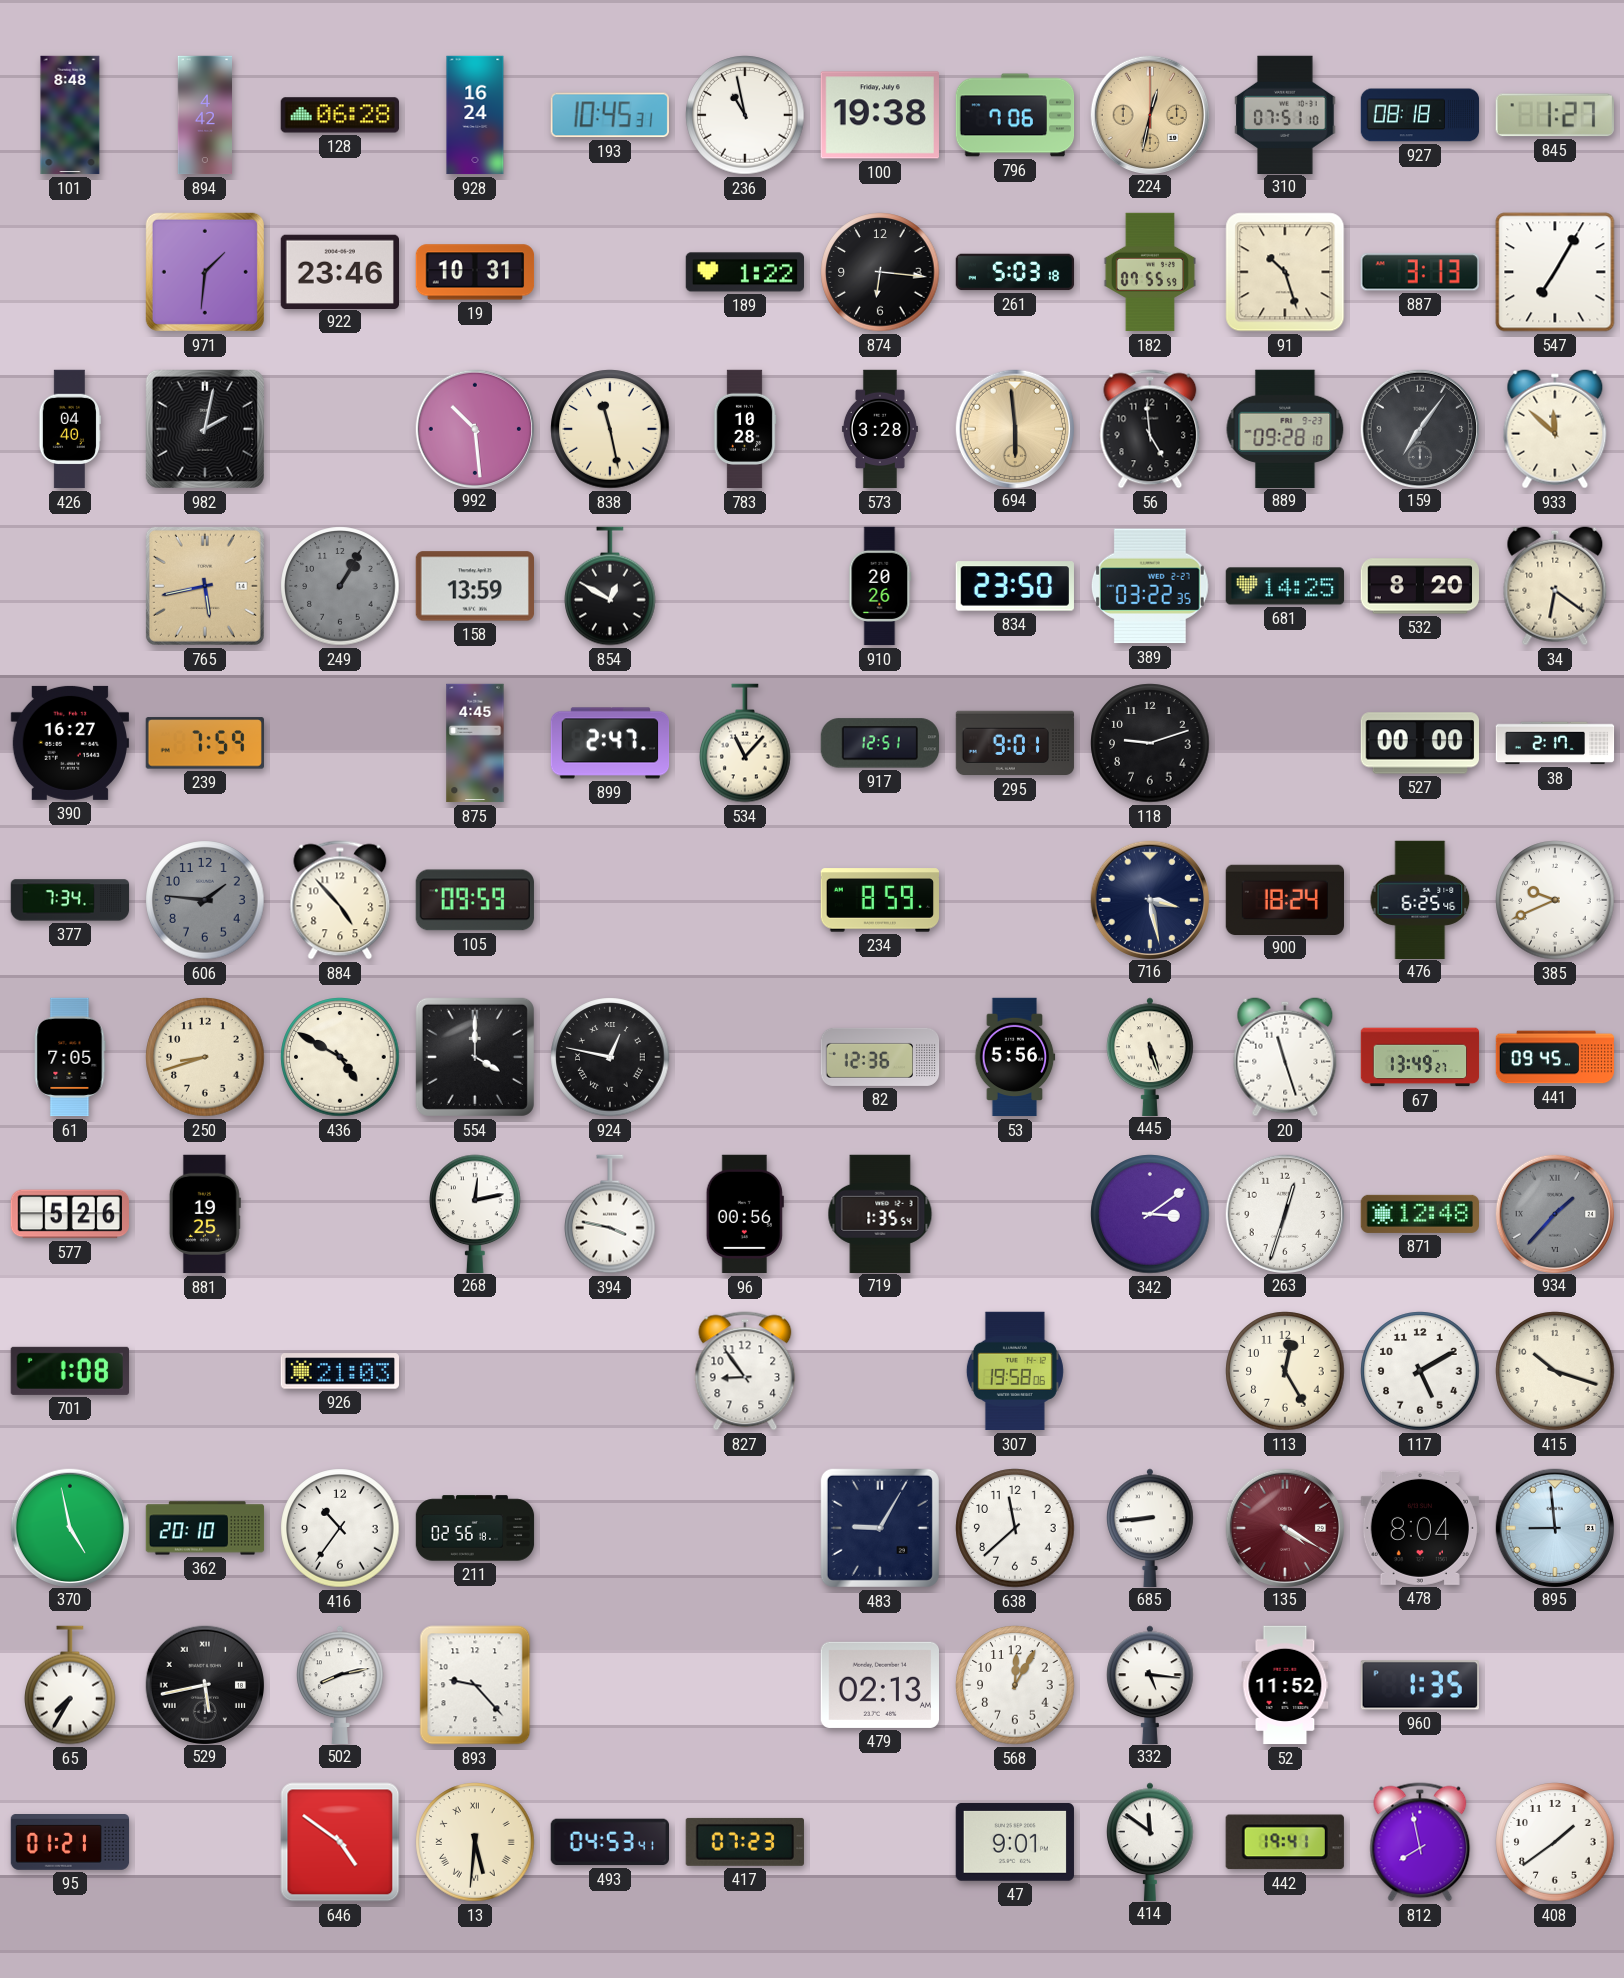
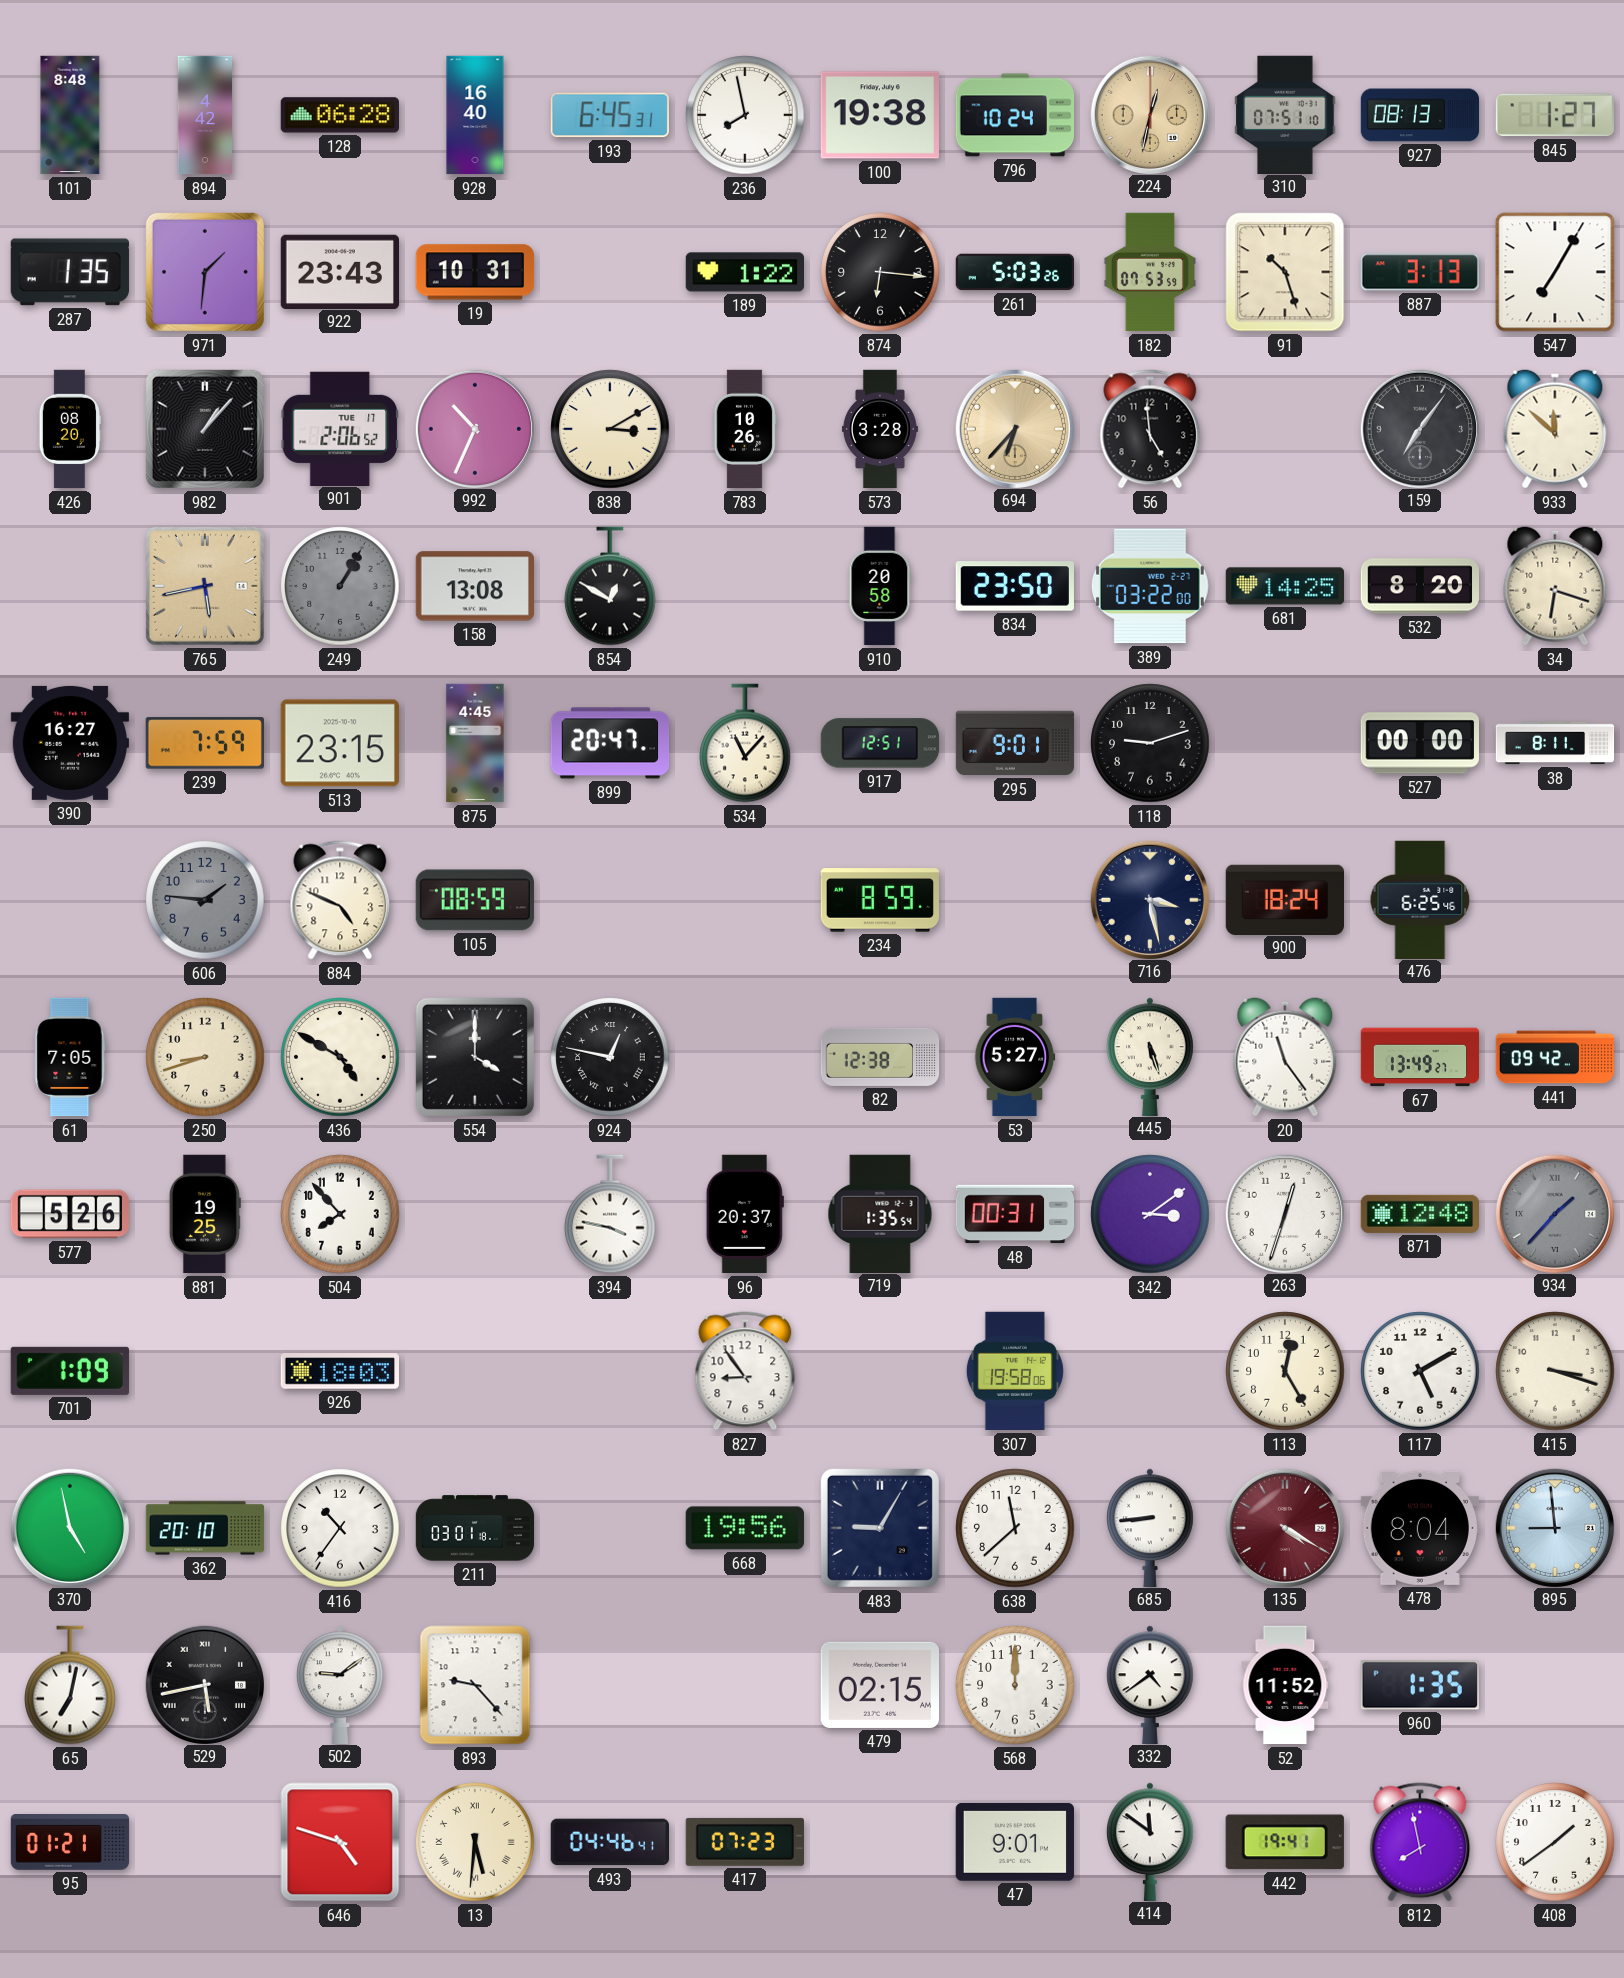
928: 16:24 -> 16:40
193: 10:45 -> 6:45
236: 10:58 -> 7:58
796: 7:06 -> 10:24
927: 08:18 -> 08:13
287: none -> 1:35
922: 23:46 -> 23:43
261: 5:03:18 -> 5:03:26
182: 07:55 -> 07:53
426: 04:40 -> 08:20
982: 2:02 -> 1:07
901: none -> 2:06
992: 10:29 -> 10:34
838: 11:28 -> 3:10
783: 10:28 -> 10:26
694: 5:59 -> 6:37
889: 09:28 -> none
158: 13:59 -> 13:08
910: 20:26 -> 20:58
389: 03:22:35 -> 03:22:00
34: 6:21 -> 6:18
513: none -> 23:15
899: 2:47 -> 20:47
38: 2:17 -> 8:11
377: 7:34 -> none
884: 4:53 -> 4:49
105: 09:59 -> 08:59
385: 9:41 -> none
82: 12:36 -> 12:38
53: 5:56 -> 5:27
20: 11:27 -> 11:24
441: 09:45 -> 09:42
504: none -> 7:53
268: 12:13 -> none
96: 00:56 -> 20:37
48: none -> 00:31
701: 1:08 -> 1:09
926: 21:03 -> 18:03
415: 10:18 -> 3:18
211: 02:56 -> 03:01
668: none -> 19:56
65: 7:35 -> 7:02
502: 8:13 -> 9:09
479: 02:13 -> 02:15
568: 12:05 -> 12:00
332: 5:16 -> 4:39
646: 4:51 -> 4:48
493: 04:53 -> 04:46
